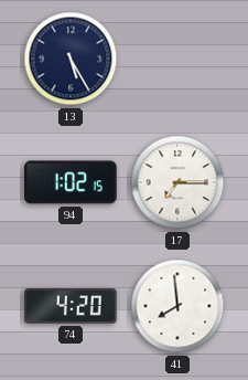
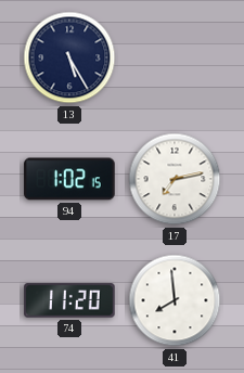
17: 7:15 -> 7:13
74: 4:20 -> 11:20
